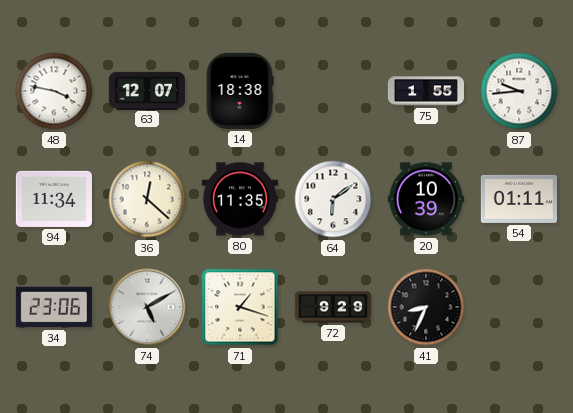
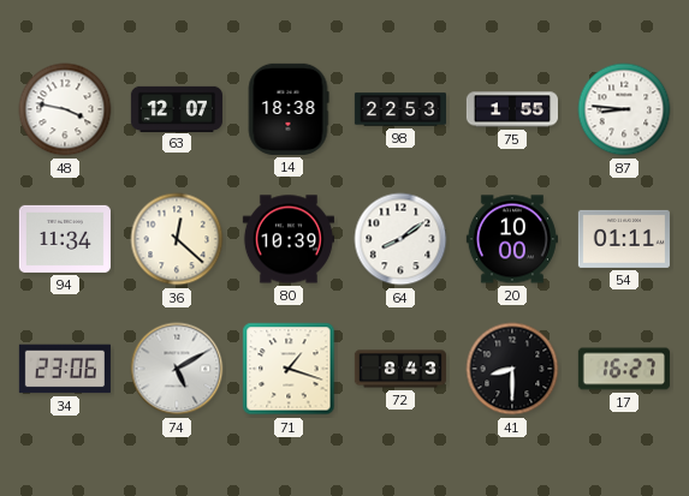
98: none -> 22:53
87: 9:44 -> 8:46
80: 11:35 -> 10:39
64: 6:09 -> 8:09
20: 10:39 -> 10:00
72: 9:29 -> 8:43
41: 8:34 -> 8:30
17: none -> 16:27
